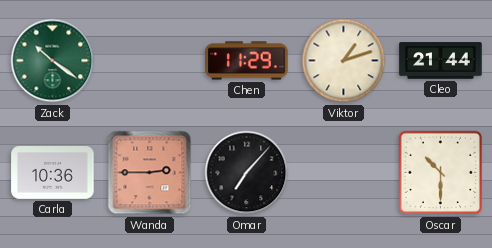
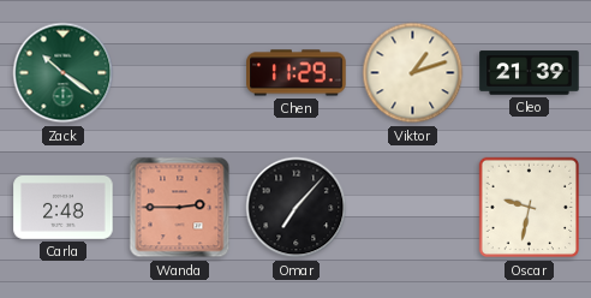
Cleo: 21:44 -> 21:39
Carla: 10:36 -> 2:48
Oscar: 10:30 -> 9:32
